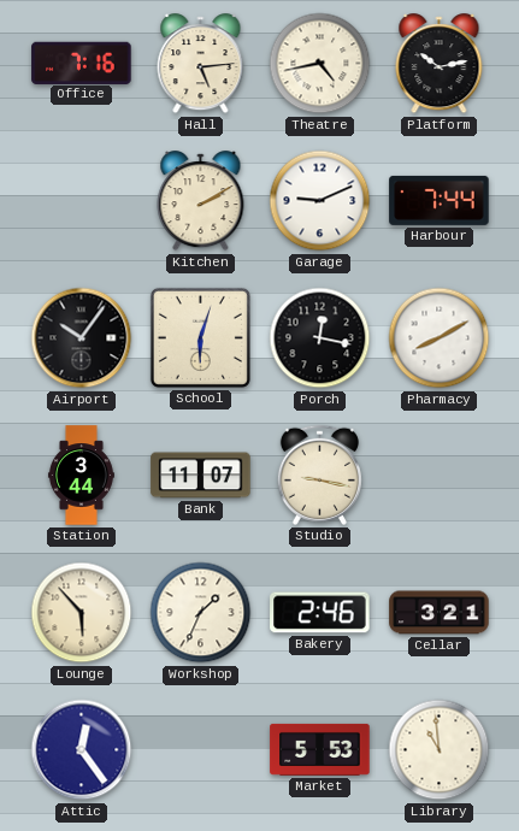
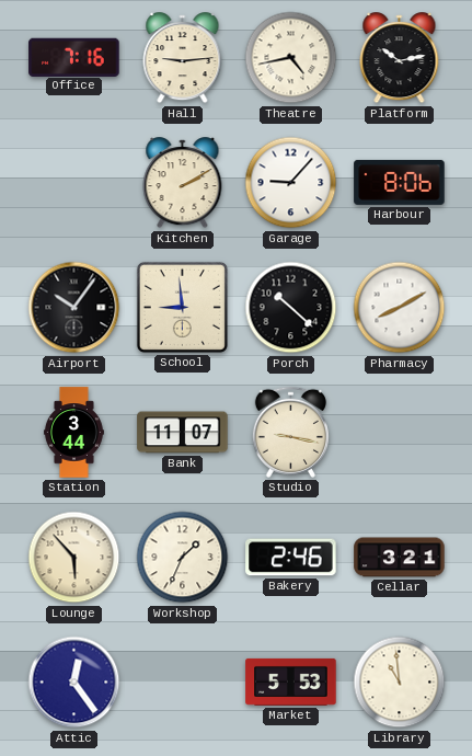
Hall: 5:14 -> 9:14
Garage: 9:11 -> 9:07
Harbour: 7:44 -> 8:06
School: 6:03 -> 8:59
Porch: 12:17 -> 10:22
